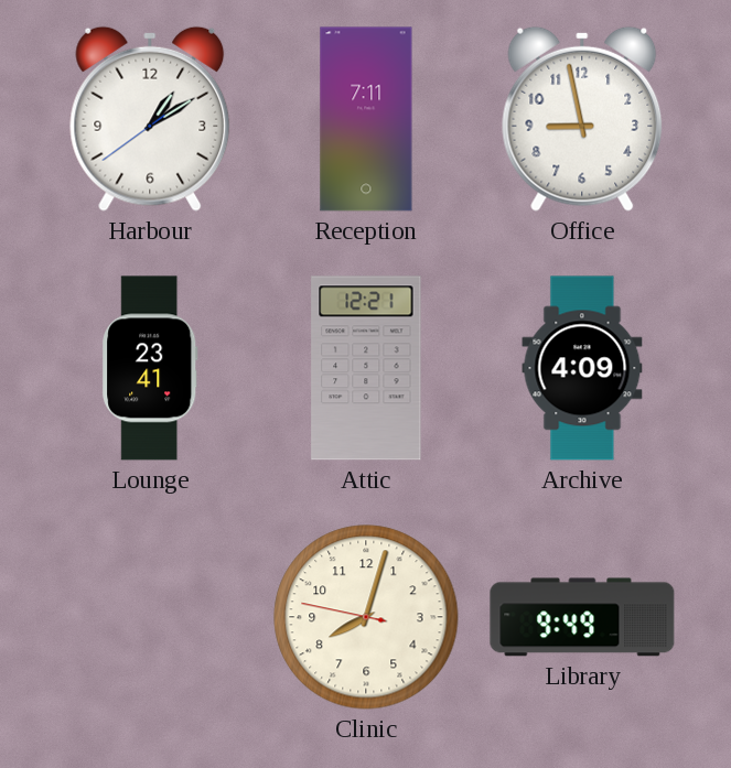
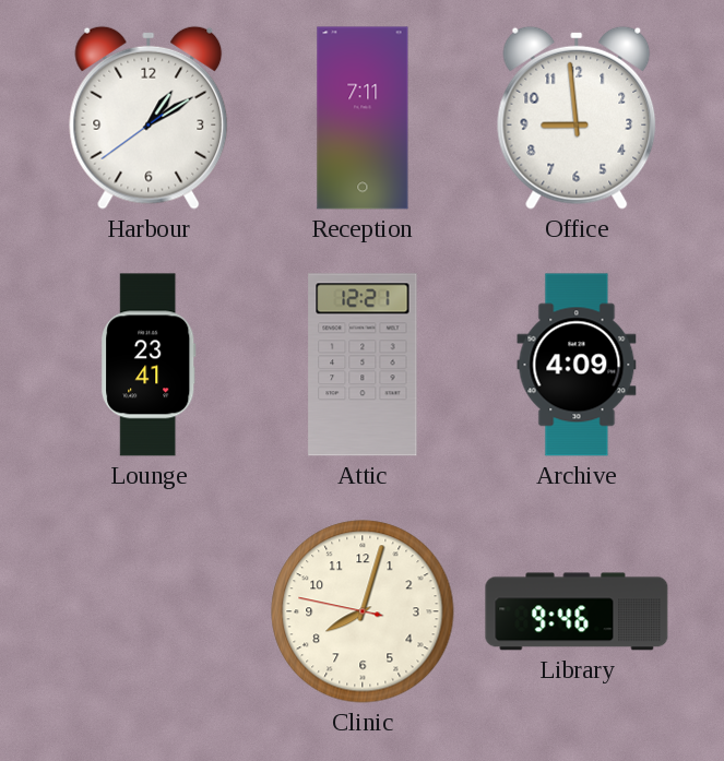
Office: 8:58 -> 8:59
Library: 9:49 -> 9:46
